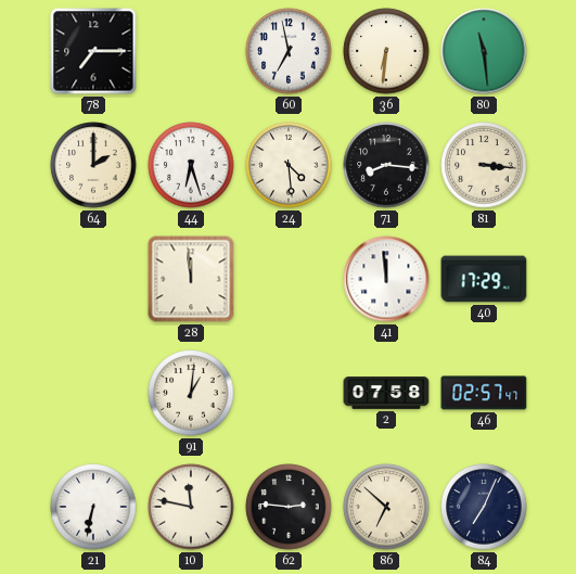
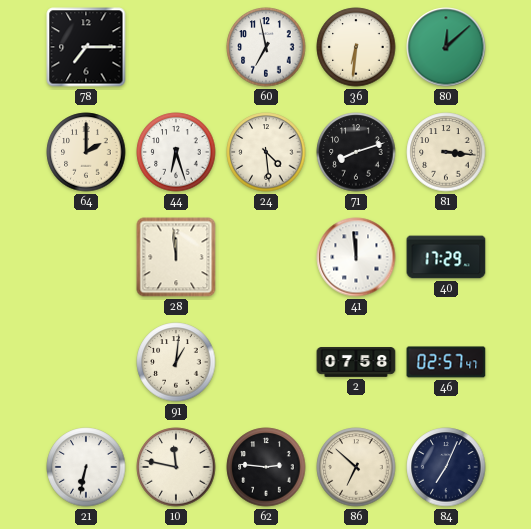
80: 11:29 -> 12:08
71: 8:16 -> 8:12
